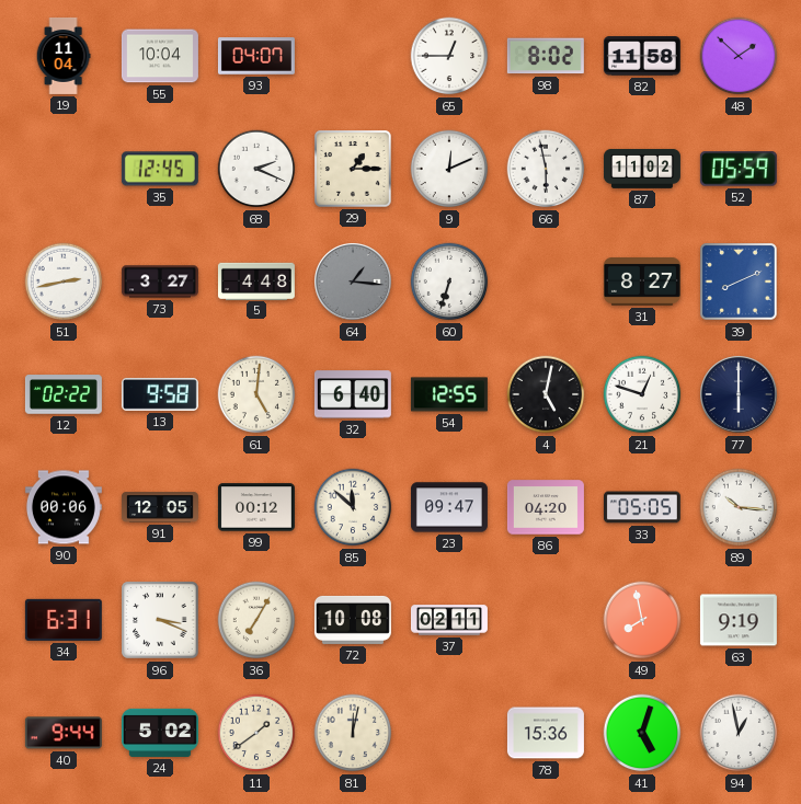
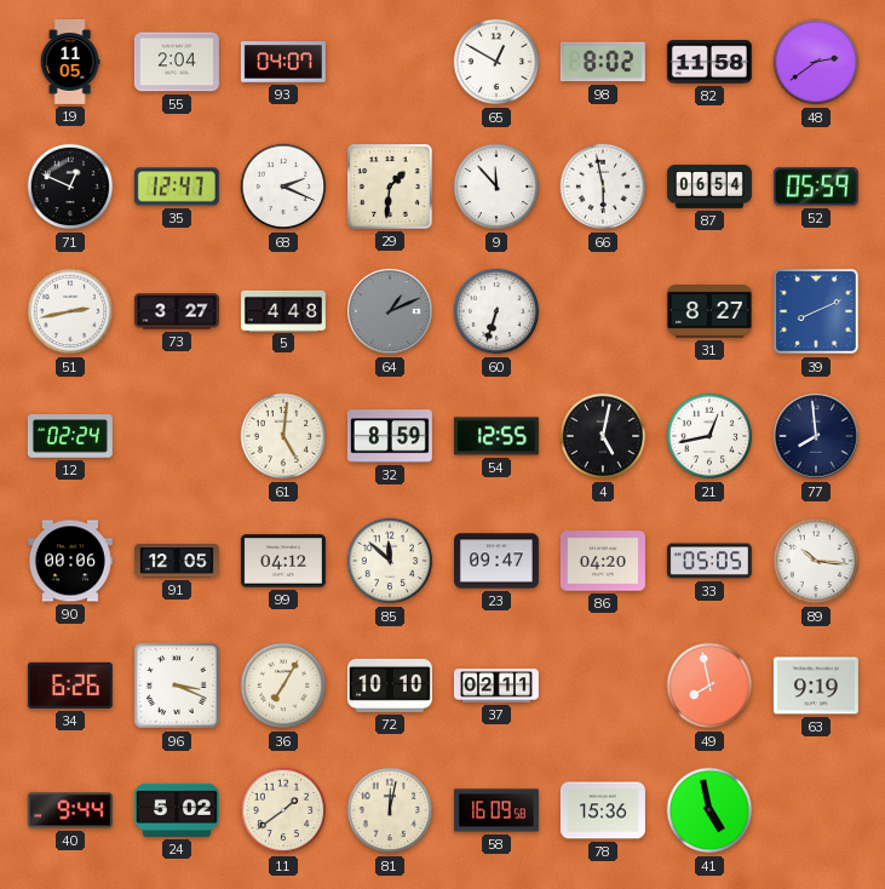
19: 11:04 -> 11:05
55: 10:04 -> 2:04
65: 12:45 -> 12:50
48: 1:52 -> 2:39
71: none -> 12:49
35: 12:45 -> 12:47
29: 1:15 -> 1:31
9: 12:11 -> 11:53
87: 11:02 -> 06:54
64: 1:16 -> 1:11
12: 02:22 -> 02:24
13: 9:58 -> none
32: 6:40 -> 8:59
21: 12:48 -> 12:43
77: 6:00 -> 7:59
99: 00:12 -> 04:12
34: 6:31 -> 6:26
72: 10:08 -> 10:10
58: none -> 16:09
41: 5:03 -> 4:58
94: 12:58 -> none
